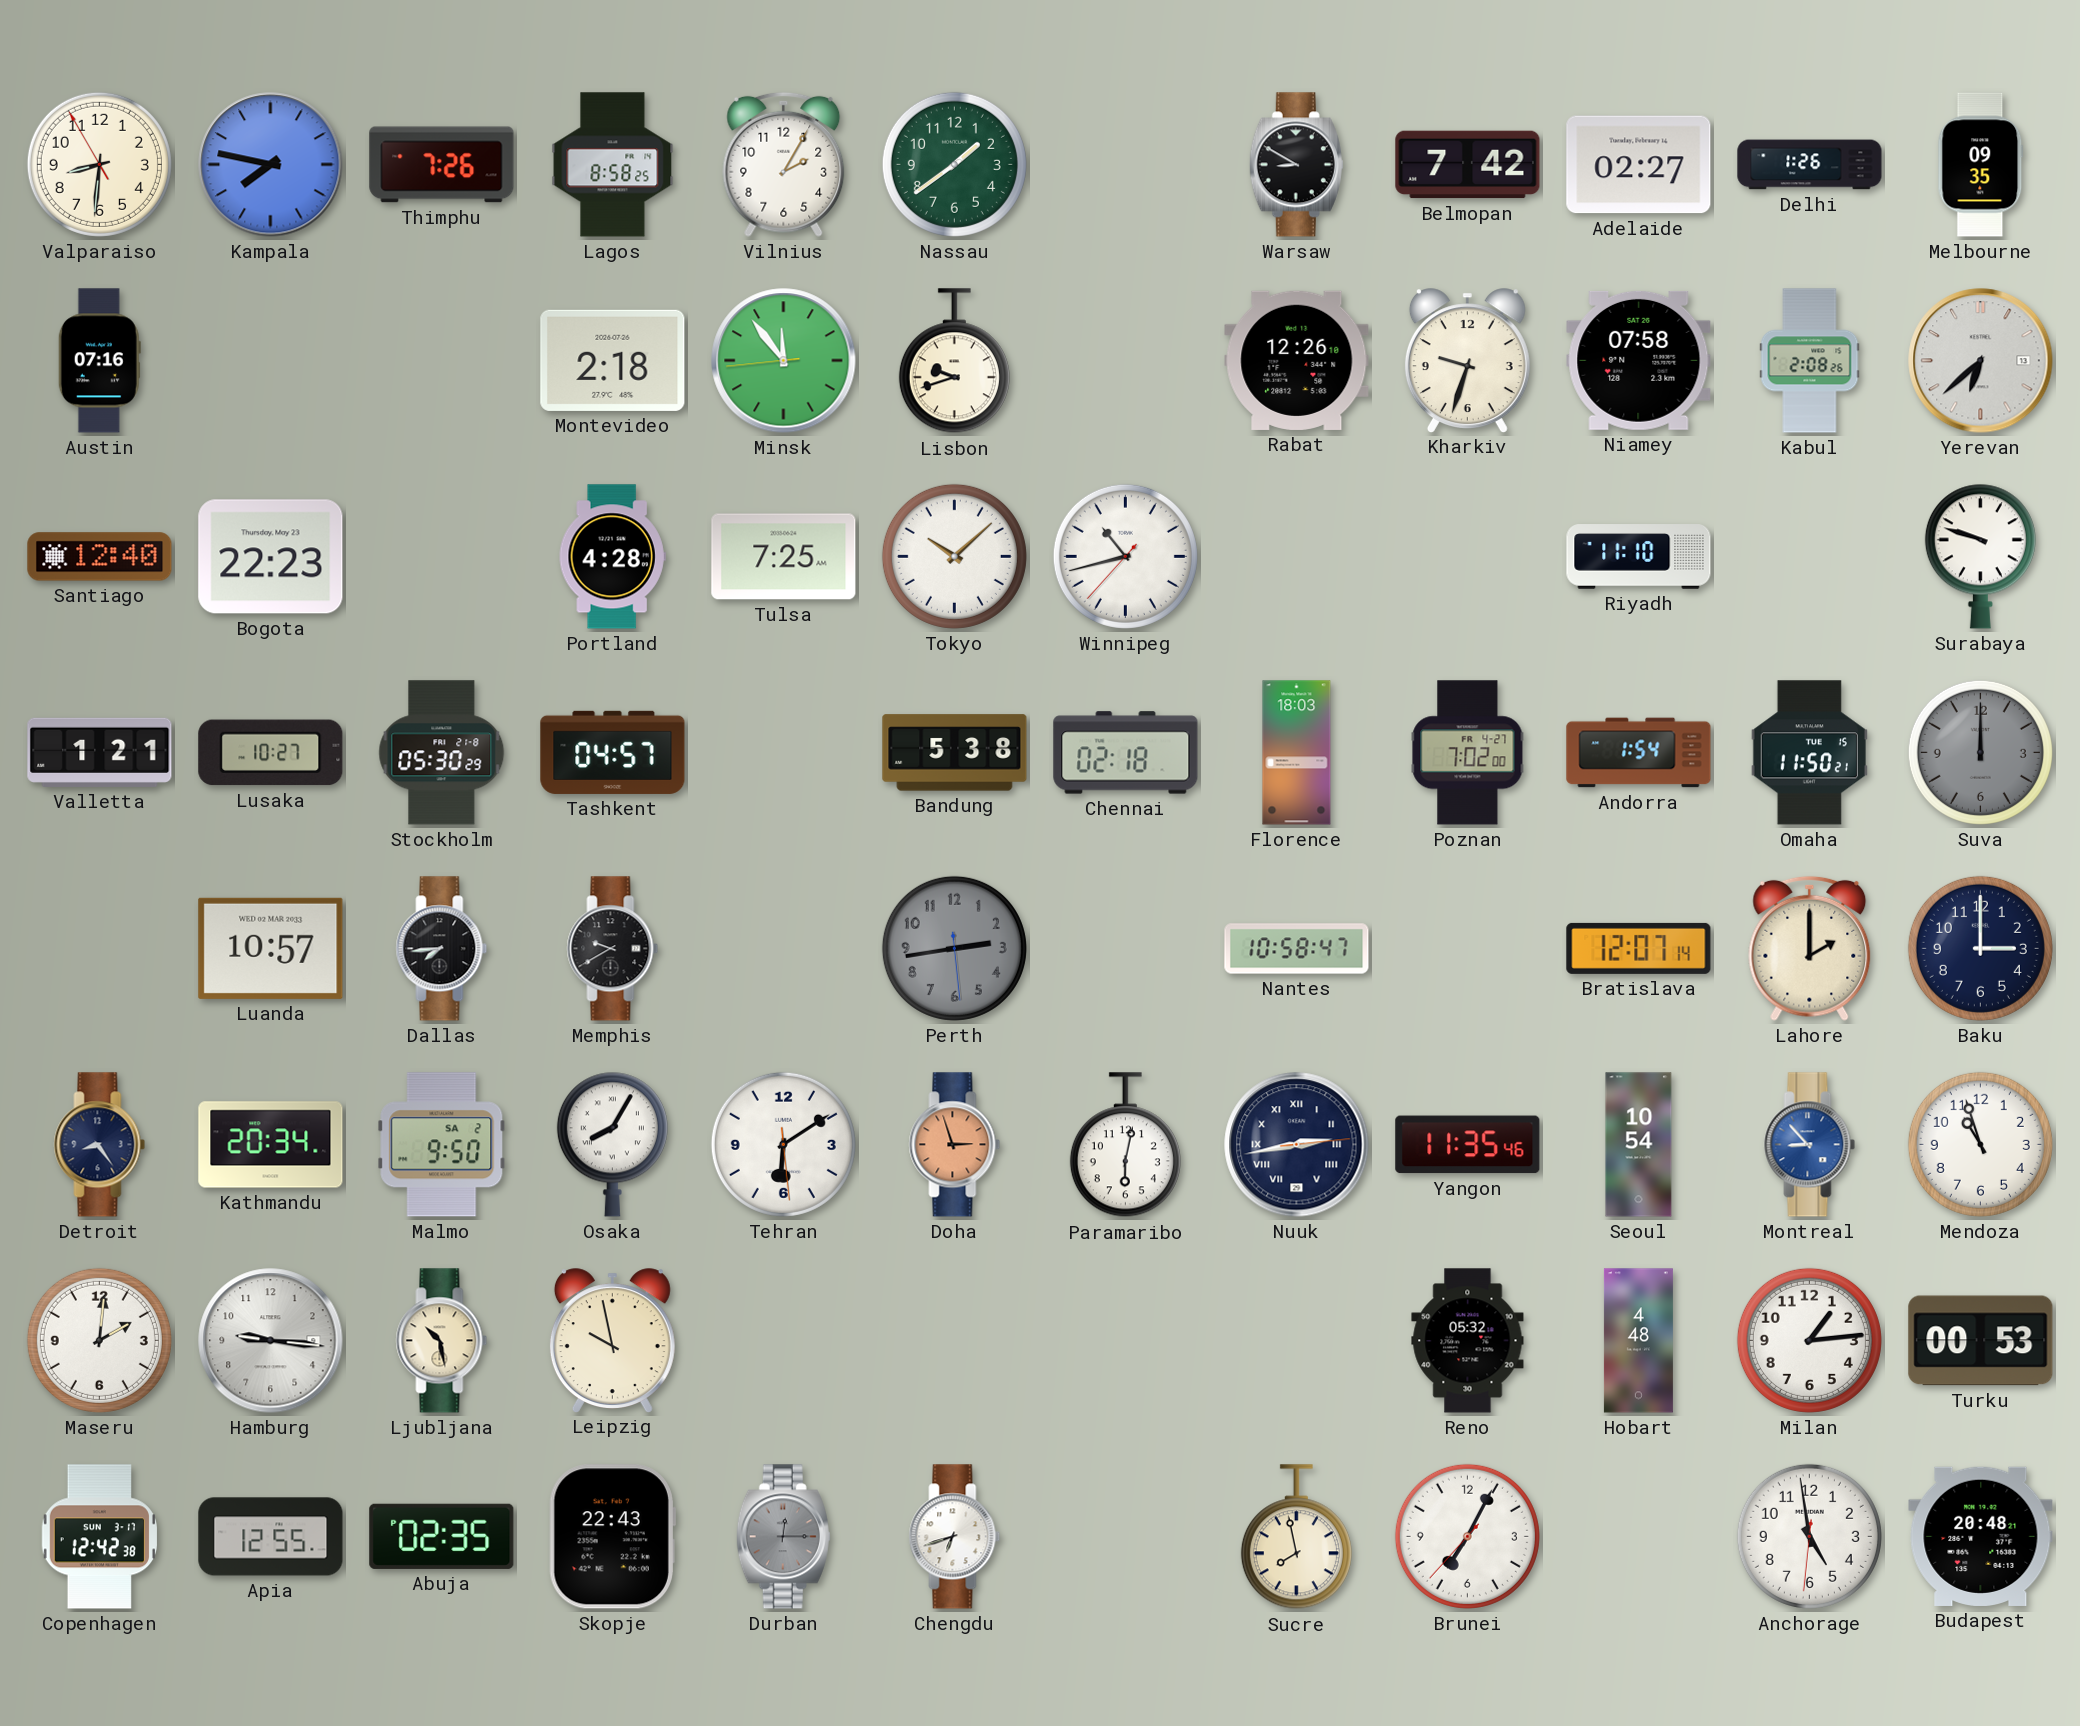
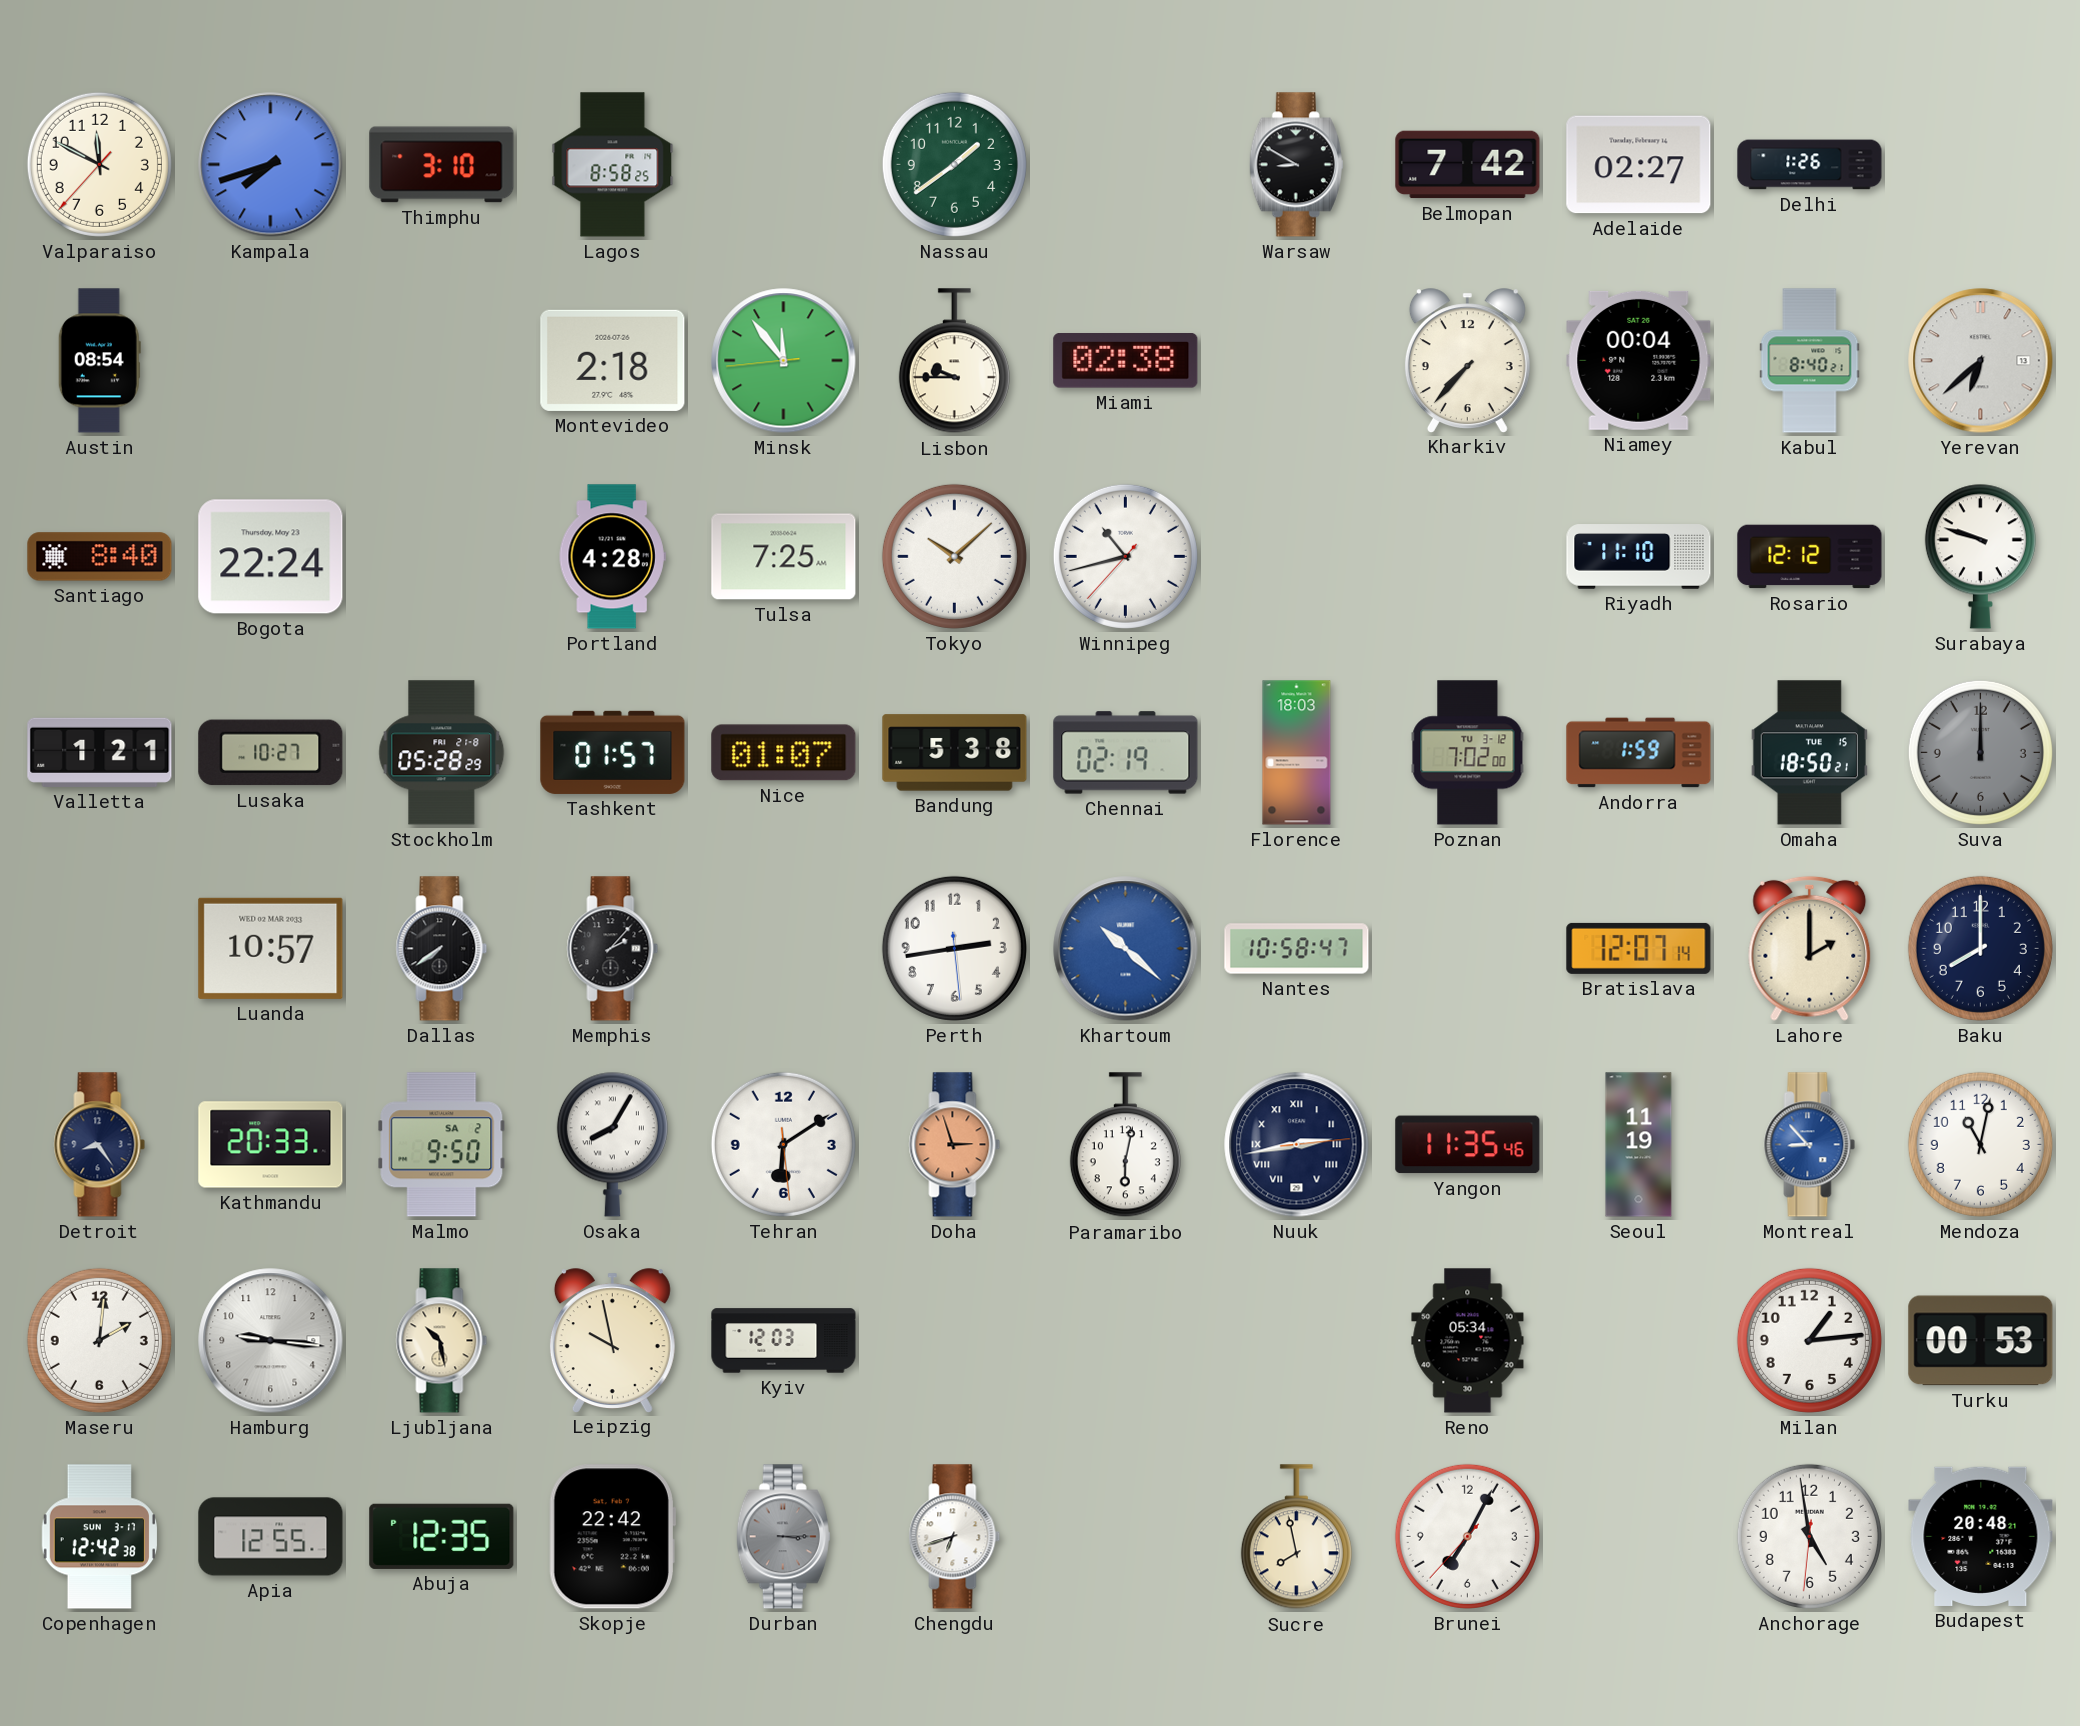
Valparaiso: 8:30 -> 11:49
Kampala: 7:47 -> 7:42
Thimphu: 7:26 -> 3:10
Vilnius: 2:05 -> none
Melbourne: 09:35 -> none
Austin: 07:16 -> 08:54
Lisbon: 9:42 -> 9:45
Miami: none -> 02:38
Rabat: 12:26 -> none
Kharkiv: 9:33 -> 7:37
Niamey: 07:58 -> 00:04
Kabul: 2:08 -> 8:40
Santiago: 12:40 -> 8:40
Bogota: 22:23 -> 22:24
Rosario: none -> 12:12
Stockholm: 05:30 -> 05:28
Tashkent: 04:57 -> 01:57
Nice: none -> 01:07
Chennai: 02:18 -> 02:19
Poznan date: FR 4-27 -> TU 3-12
Andorra: 1:54 -> 1:59
Omaha: 11:50 -> 18:50
Dallas: 7:44 -> 7:39
Memphis: 9:40 -> 2:07
Perth dial: grey -> white
Khartoum: none -> 10:22
Baku: 3:00 -> 8:00
Kathmandu: 20:34 -> 20:33
Seoul: 10:54 -> 11:19
Mendoza: 10:57 -> 11:02
Kyiv: none -> 12:03
Reno: 05:32 -> 05:34
Hobart: 4:48 -> none
Abuja: 02:35 -> 12:35
Skopje: 22:43 -> 22:42
Durban: 12:15 -> 3:15
